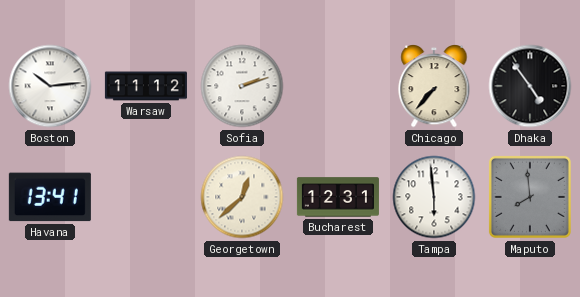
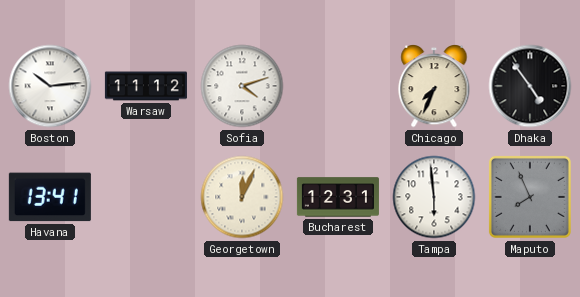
Sofia: 2:12 -> 4:12
Chicago: 7:37 -> 7:34
Georgetown: 12:38 -> 12:04
Maputo: 7:59 -> 7:56
